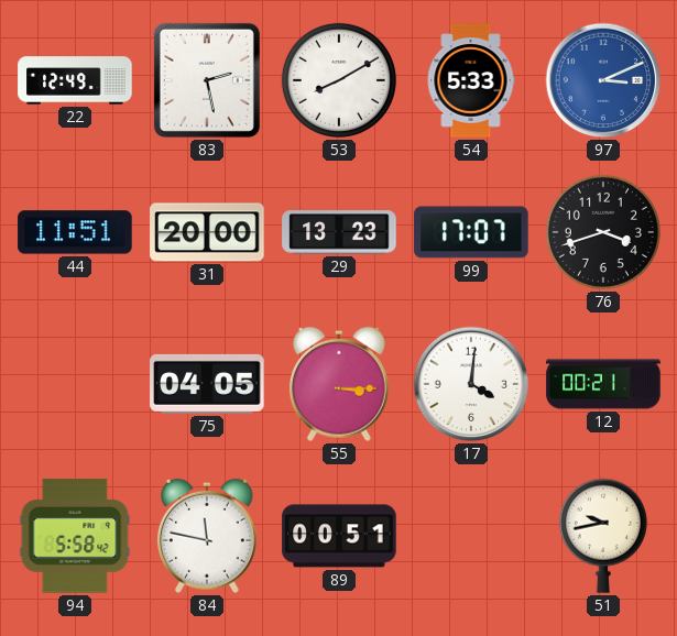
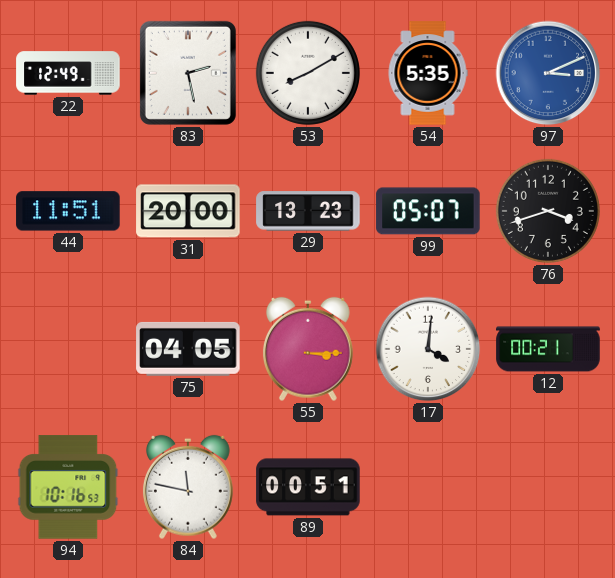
54: 5:33 -> 5:35
99: 17:07 -> 05:07
94: 5:58 -> 10:16
51: 9:43 -> none
